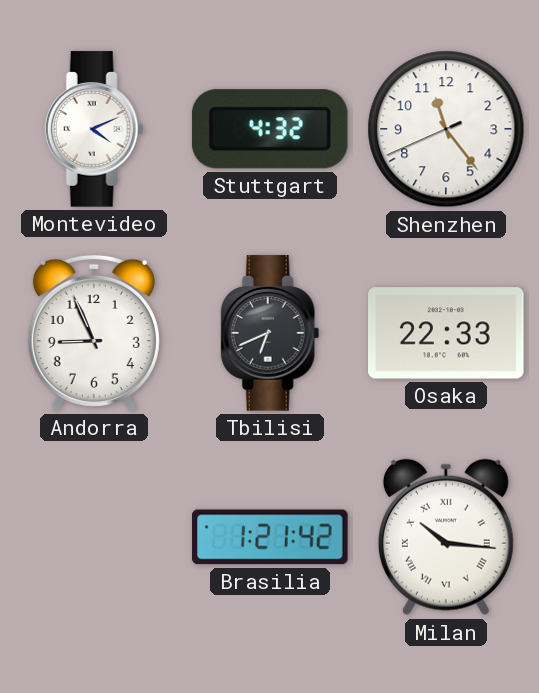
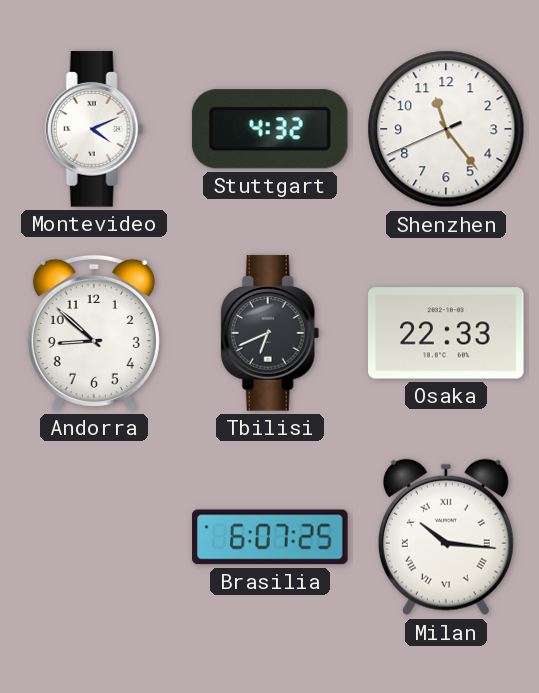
Andorra: 8:56 -> 8:52
Brasilia: 1:21 -> 6:07
